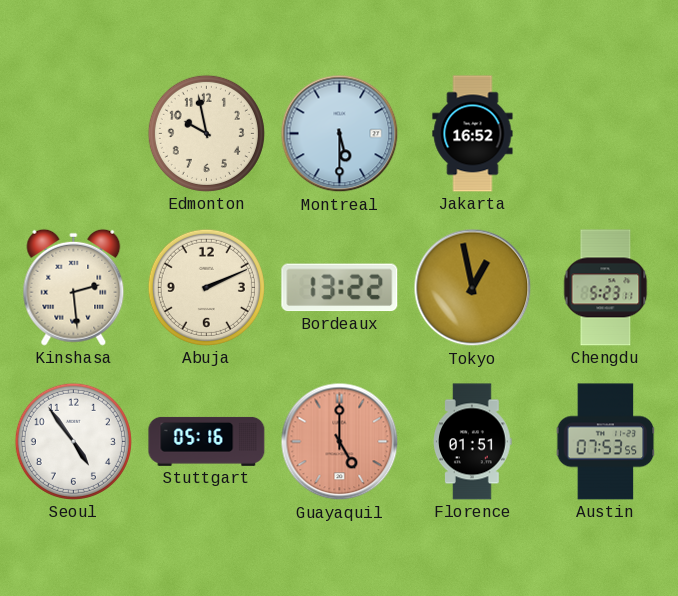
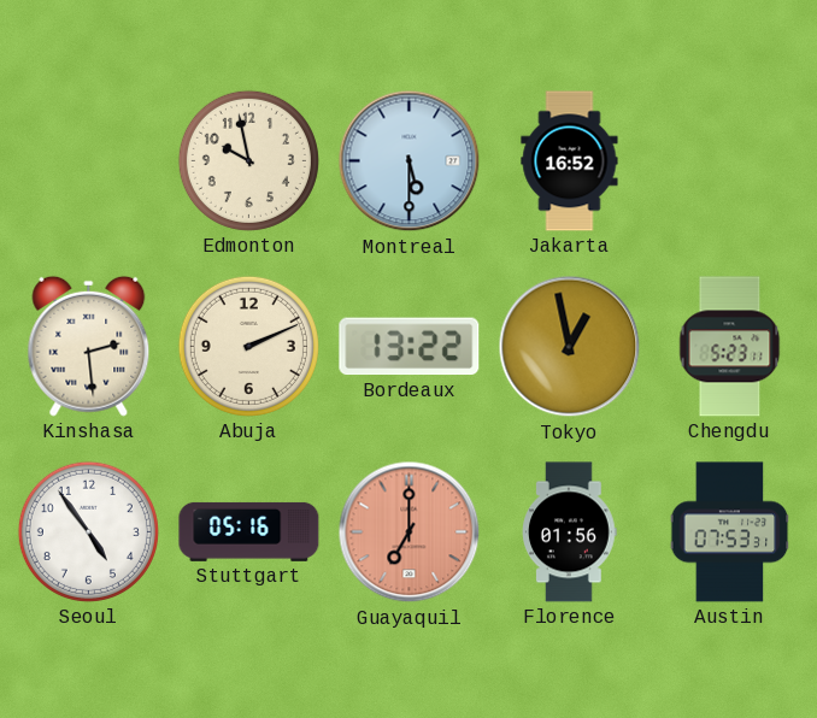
Guayaquil: 5:00 -> 7:00
Florence: 01:51 -> 01:56
Austin: 07:53:55 -> 07:53:31
